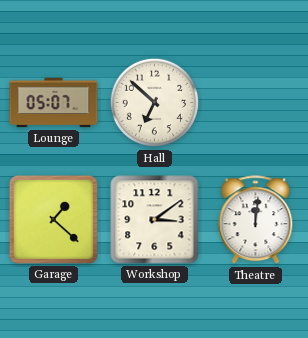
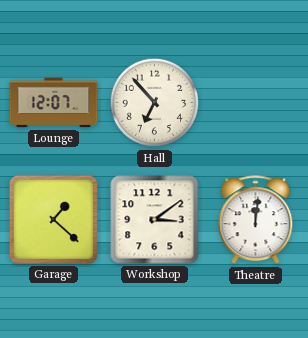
Lounge: 05:07 -> 12:07
Hall: 6:52 -> 6:53
